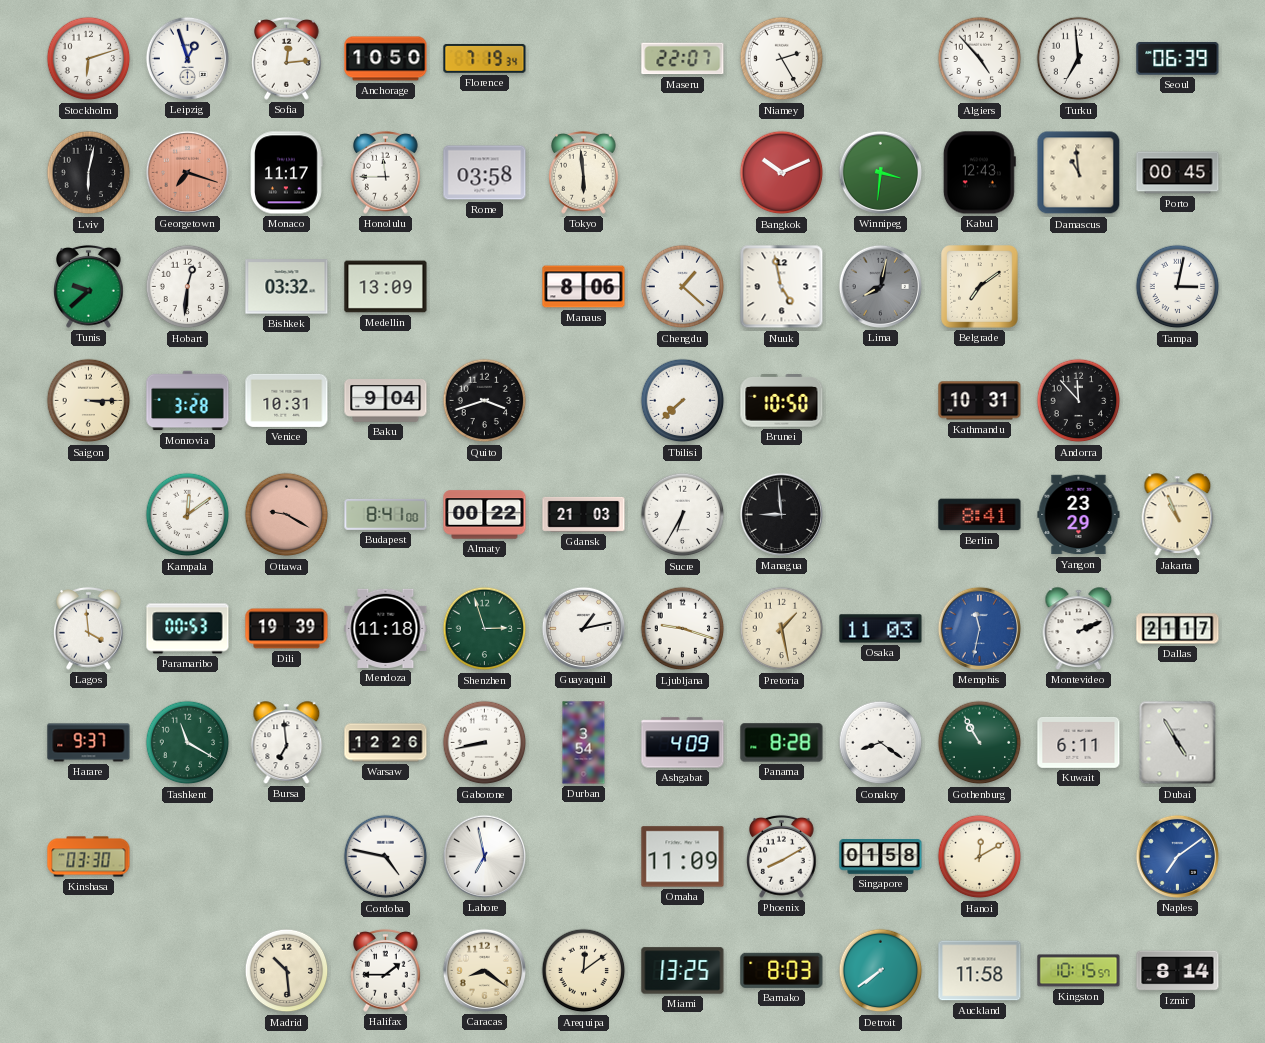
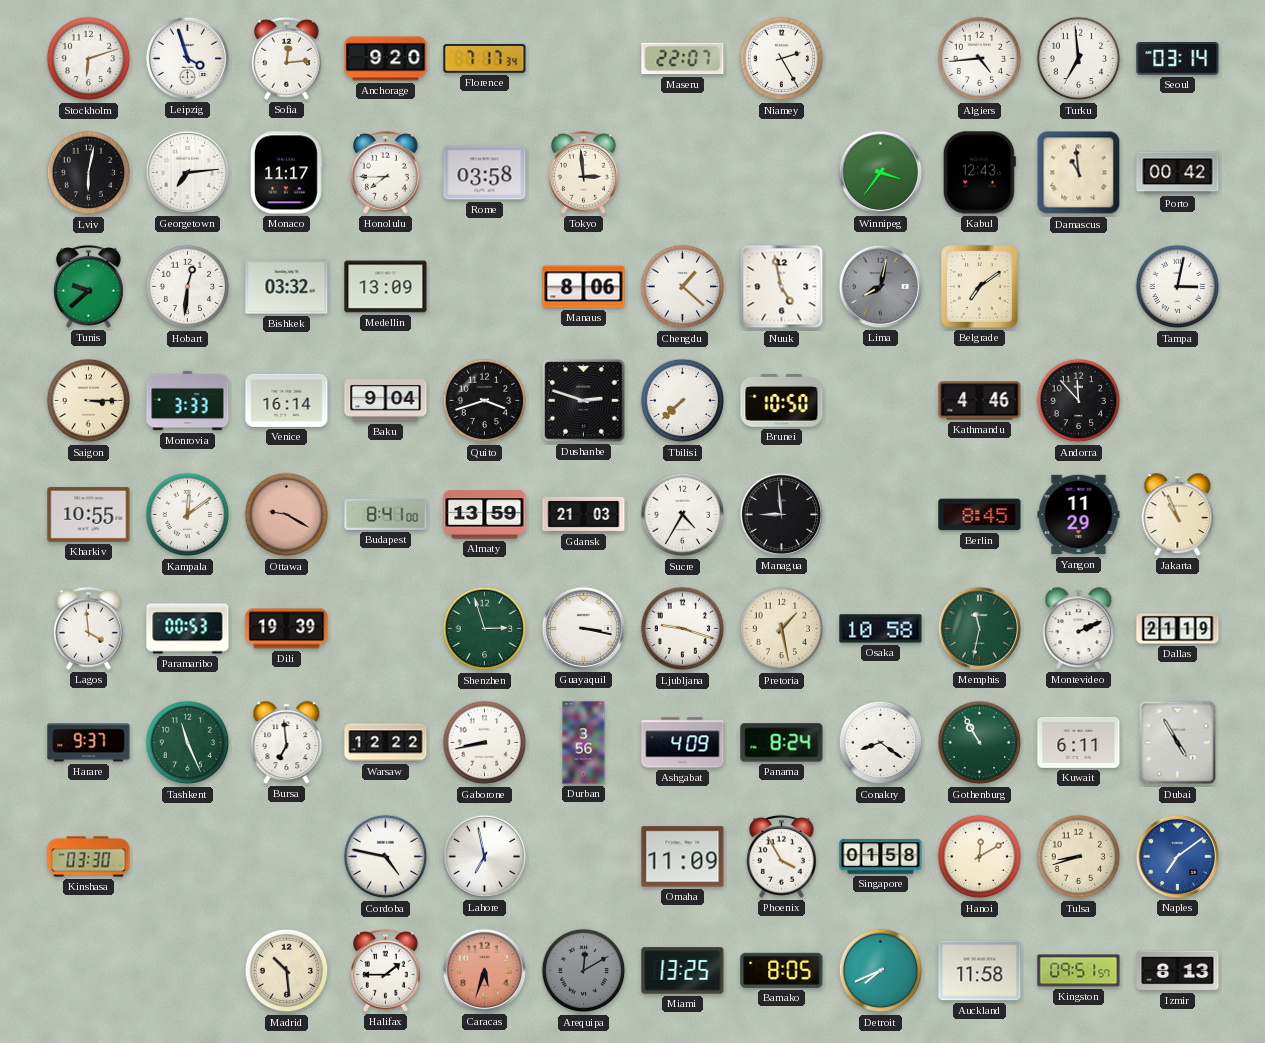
Leipzig: 12:57 -> 3:57
Anchorage: 10:50 -> 9:20
Florence: 7:19 -> 7:17
Algiers: 4:53 -> 4:44
Seoul: 06:39 -> 03:14
Georgetown: 7:18 -> 7:14
Georgetown dial: salmon -> white
Honolulu: 11:45 -> 7:45
Tokyo: 5:59 -> 2:59
Bangkok: 10:11 -> none
Winnipeg: 3:31 -> 3:36
Porto: 00:45 -> 00:42
Monrovia: 3:28 -> 3:33
Venice: 10:31 -> 16:14
Dushanbe: none -> 2:48
Kathmandu: 10:31 -> 4:46
Kharkiv: none -> 10:55
Almaty: 00:22 -> 13:59
Sucre: 6:35 -> 4:35
Berlin: 8:41 -> 8:45
Yangon: 23:29 -> 11:29
Mendoza: 11:18 -> none
Guayaquil: 1:13 -> 3:17
Osaka: 11:03 -> 10:58
Memphis dial: blue -> green
Dallas: 21:17 -> 21:19
Tashkent: 11:20 -> 11:26
Warsaw: 12:26 -> 12:22
Durban: 3:54 -> 3:56
Panama: 8:28 -> 8:24
Phoenix: 8:10 -> 3:55
Tulsa: none -> 8:42
Caracas: 8:21 -> 5:33
Caracas dial: cream -> salmon
Arequipa: 12:09 -> 12:10
Arequipa dial: cream -> grey
Bamako: 8:03 -> 8:05
Detroit: 7:39 -> 7:41
Kingston: 10:15 -> 09:51
Izmir: 8:14 -> 8:13
